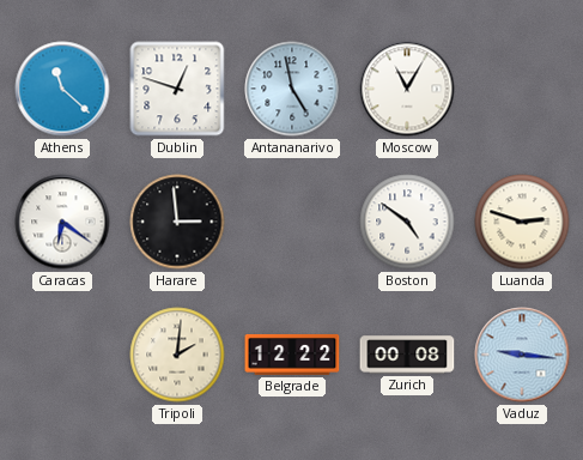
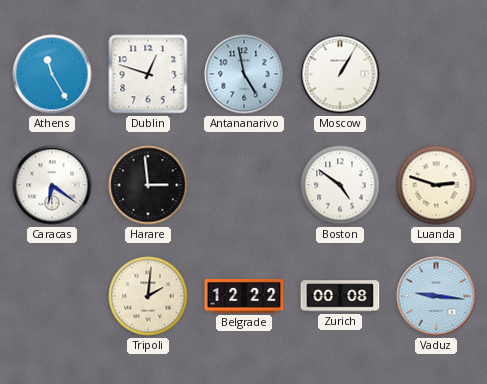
Athens: 11:22 -> 11:25
Moscow: 11:05 -> 1:05
